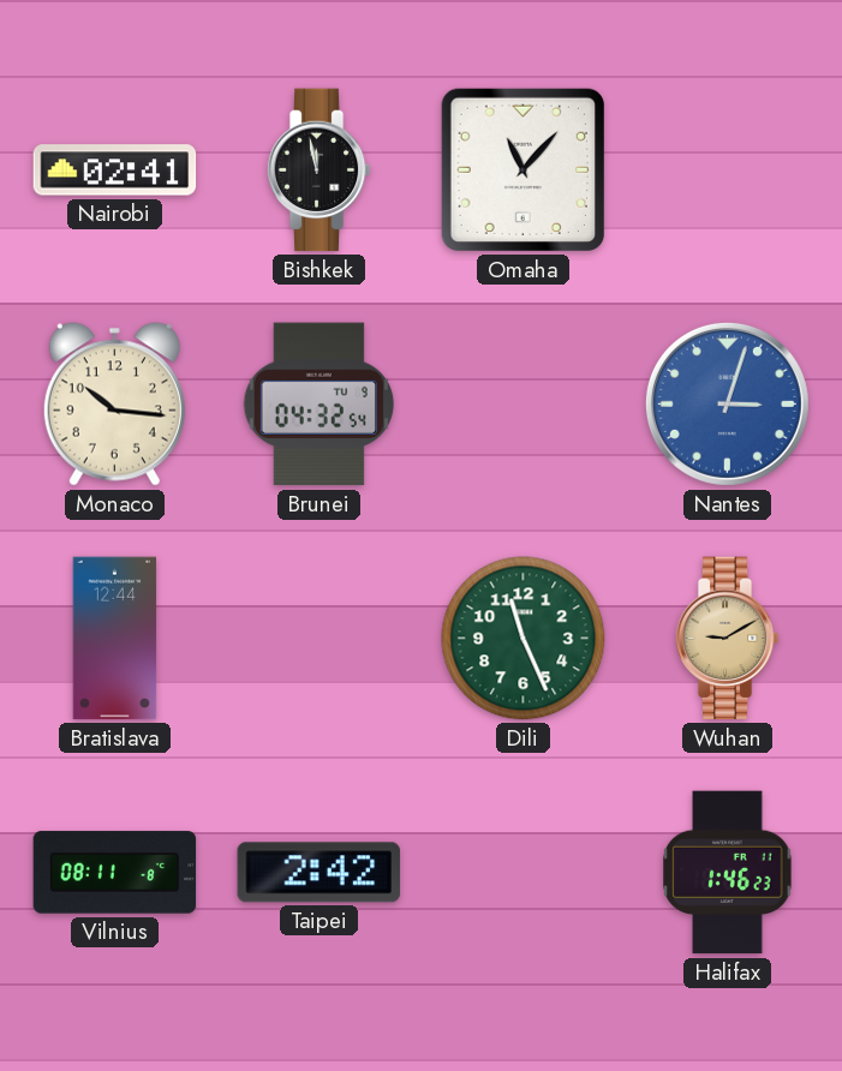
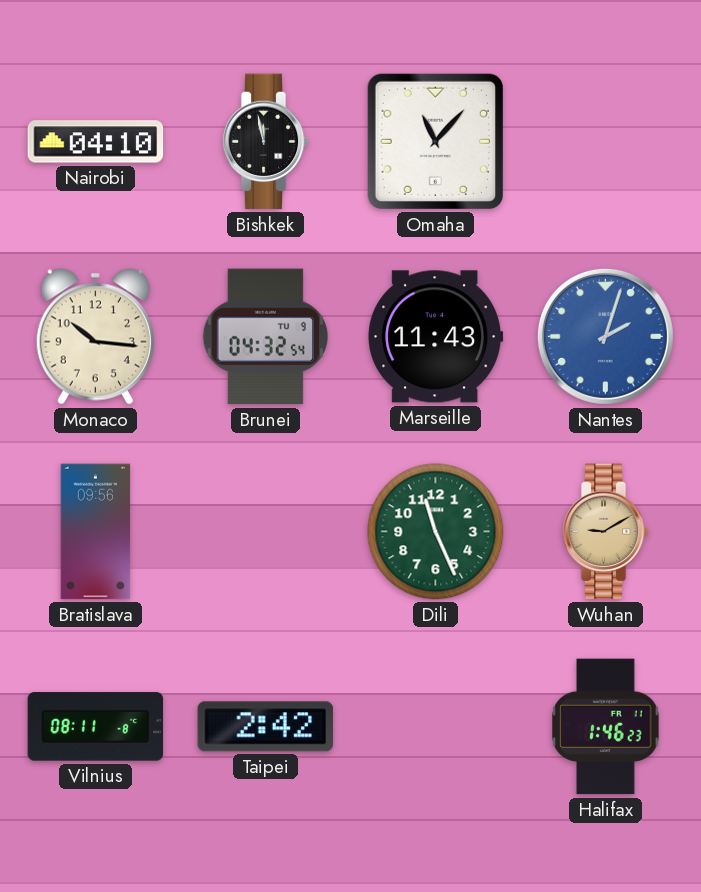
Nairobi: 02:41 -> 04:10
Marseille: none -> 11:43
Nantes: 3:03 -> 2:03
Bratislava: 12:44 -> 09:56
